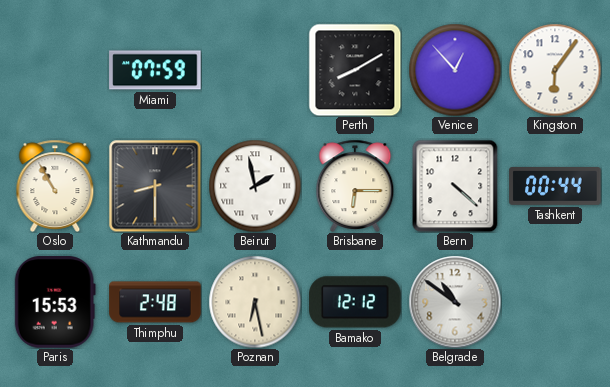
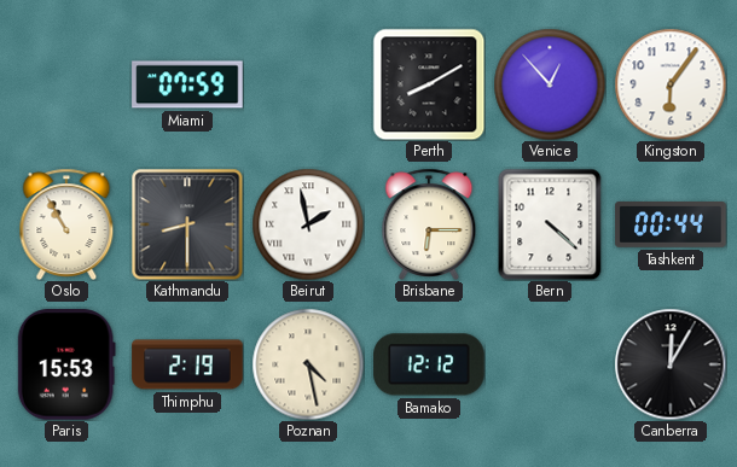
Thimphu: 2:48 -> 2:19
Poznan: 6:28 -> 4:28
Belgrade: 10:51 -> none
Canberra: none -> 12:05
